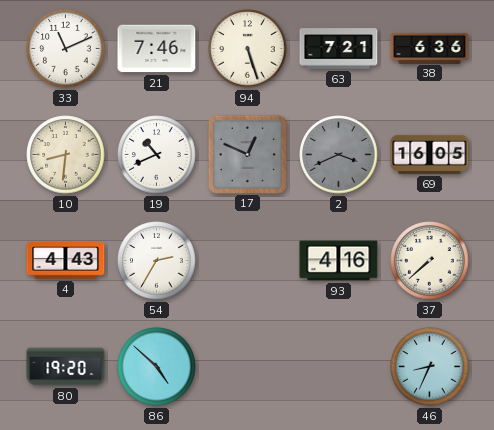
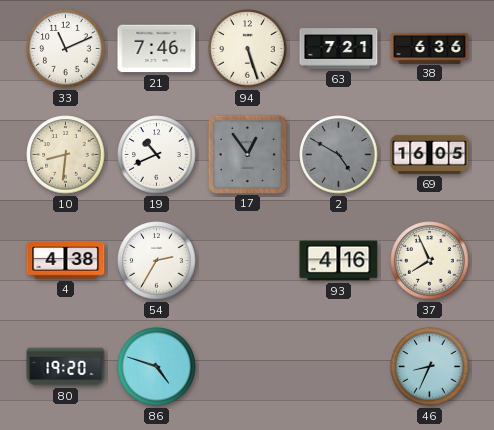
17: 12:49 -> 12:54
2: 3:41 -> 4:50
4: 4:43 -> 4:38
37: 7:38 -> 7:56
86: 4:52 -> 4:48
